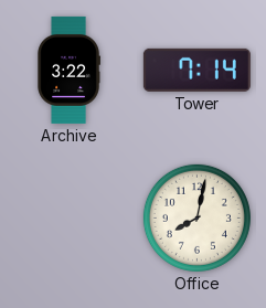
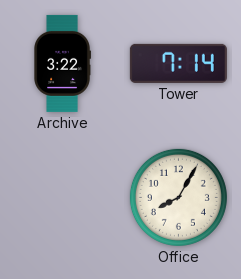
Office: 8:02 -> 8:05
